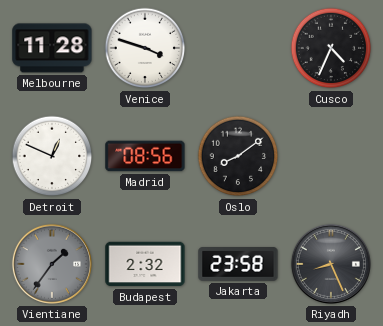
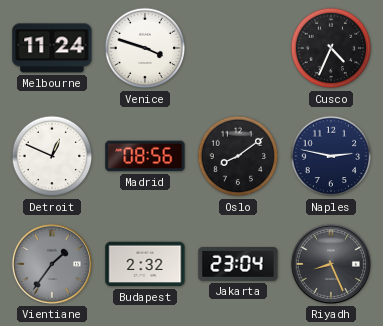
Melbourne: 11:28 -> 11:24
Naples: none -> 2:47
Jakarta: 23:58 -> 23:04
